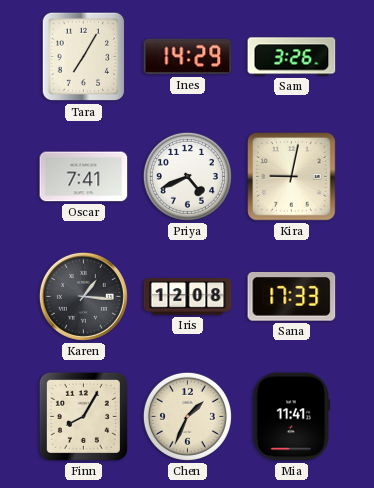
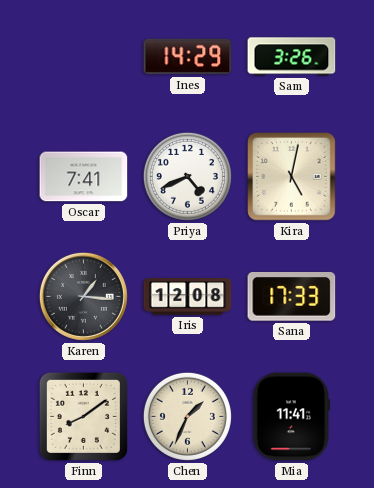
Tara: 7:05 -> none
Kira: 9:02 -> 5:02
Finn: 8:05 -> 8:09
